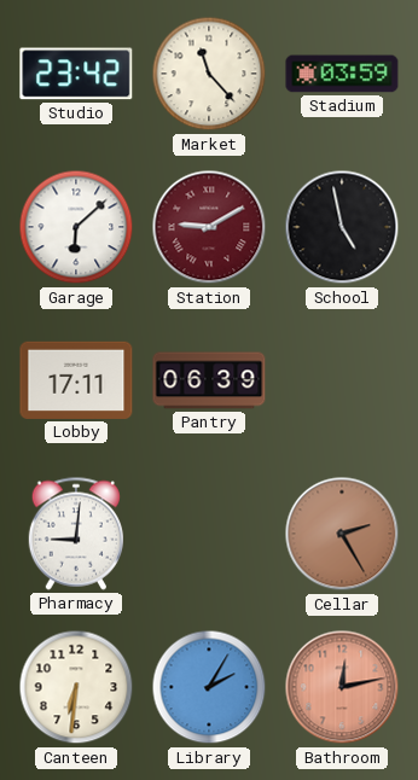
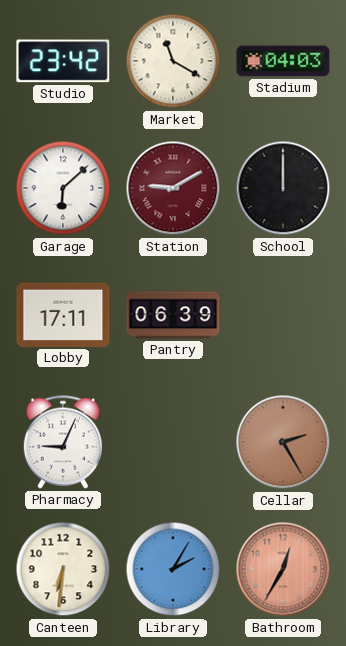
Market: 11:23 -> 11:20
Stadium: 03:59 -> 04:03
School: 4:58 -> 12:00
Pharmacy: 9:01 -> 9:04
Bathroom: 12:13 -> 12:35
